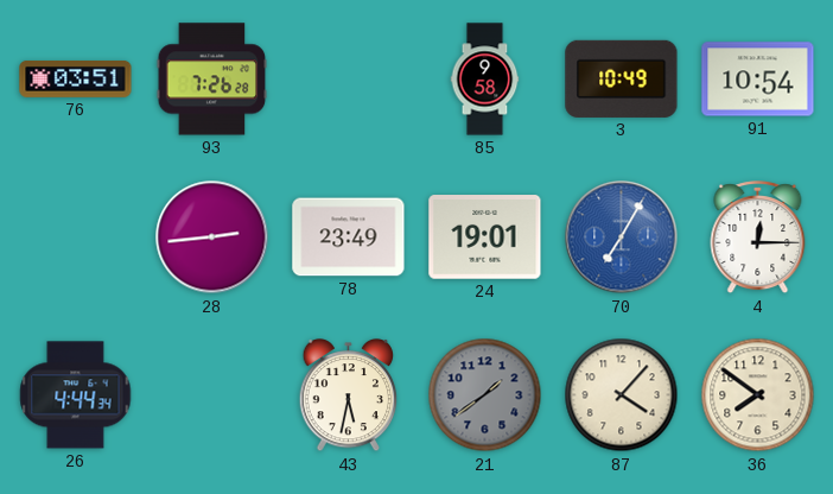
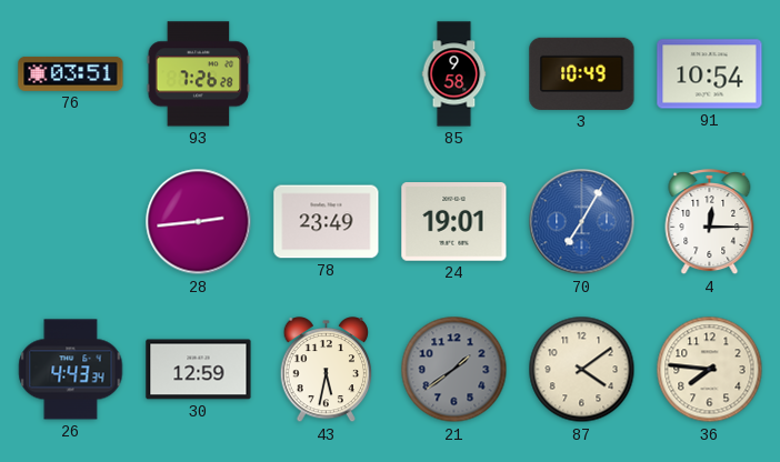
26: 4:44 -> 4:43
30: none -> 12:59
87: 4:07 -> 4:09
36: 7:51 -> 7:46
